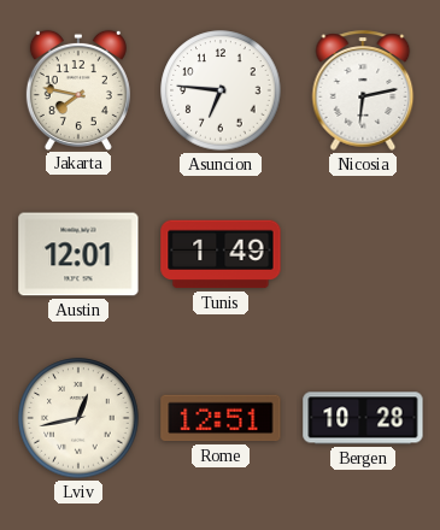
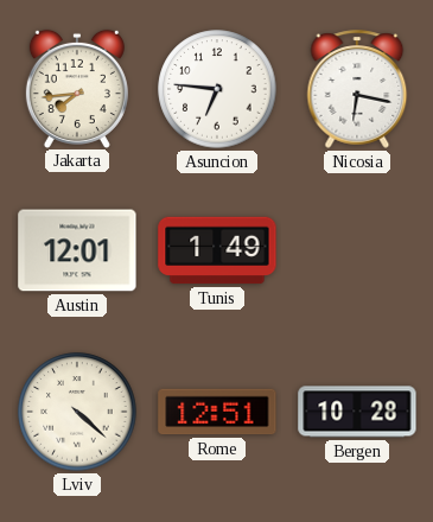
Jakarta: 7:47 -> 7:44
Nicosia: 6:13 -> 6:17
Lviv: 12:43 -> 4:22
